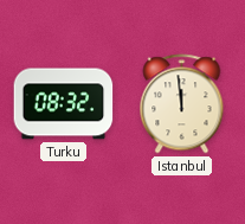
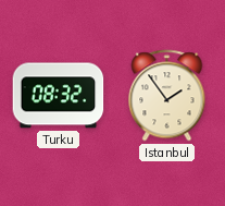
Istanbul: 11:59 -> 1:54
